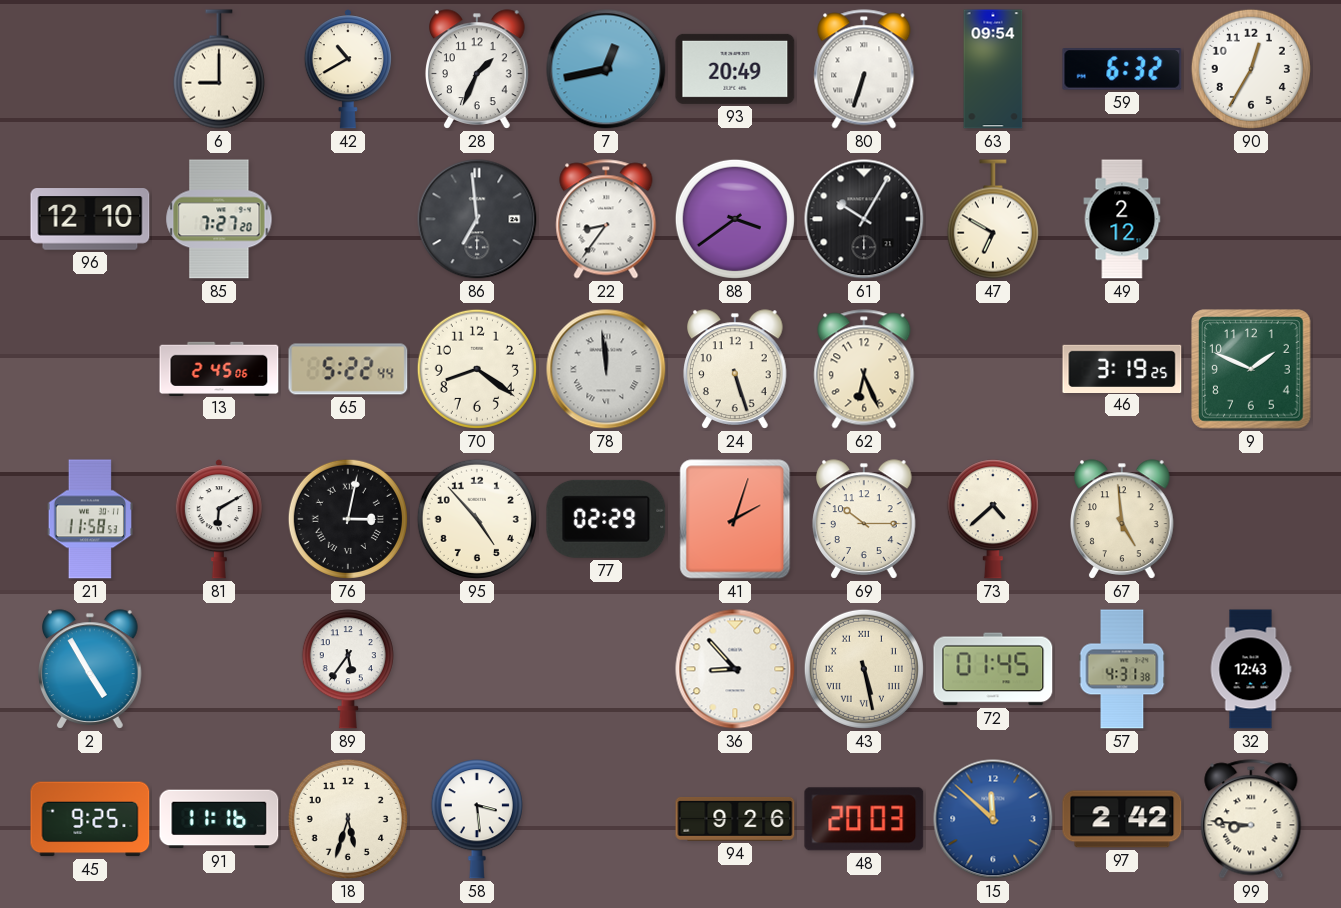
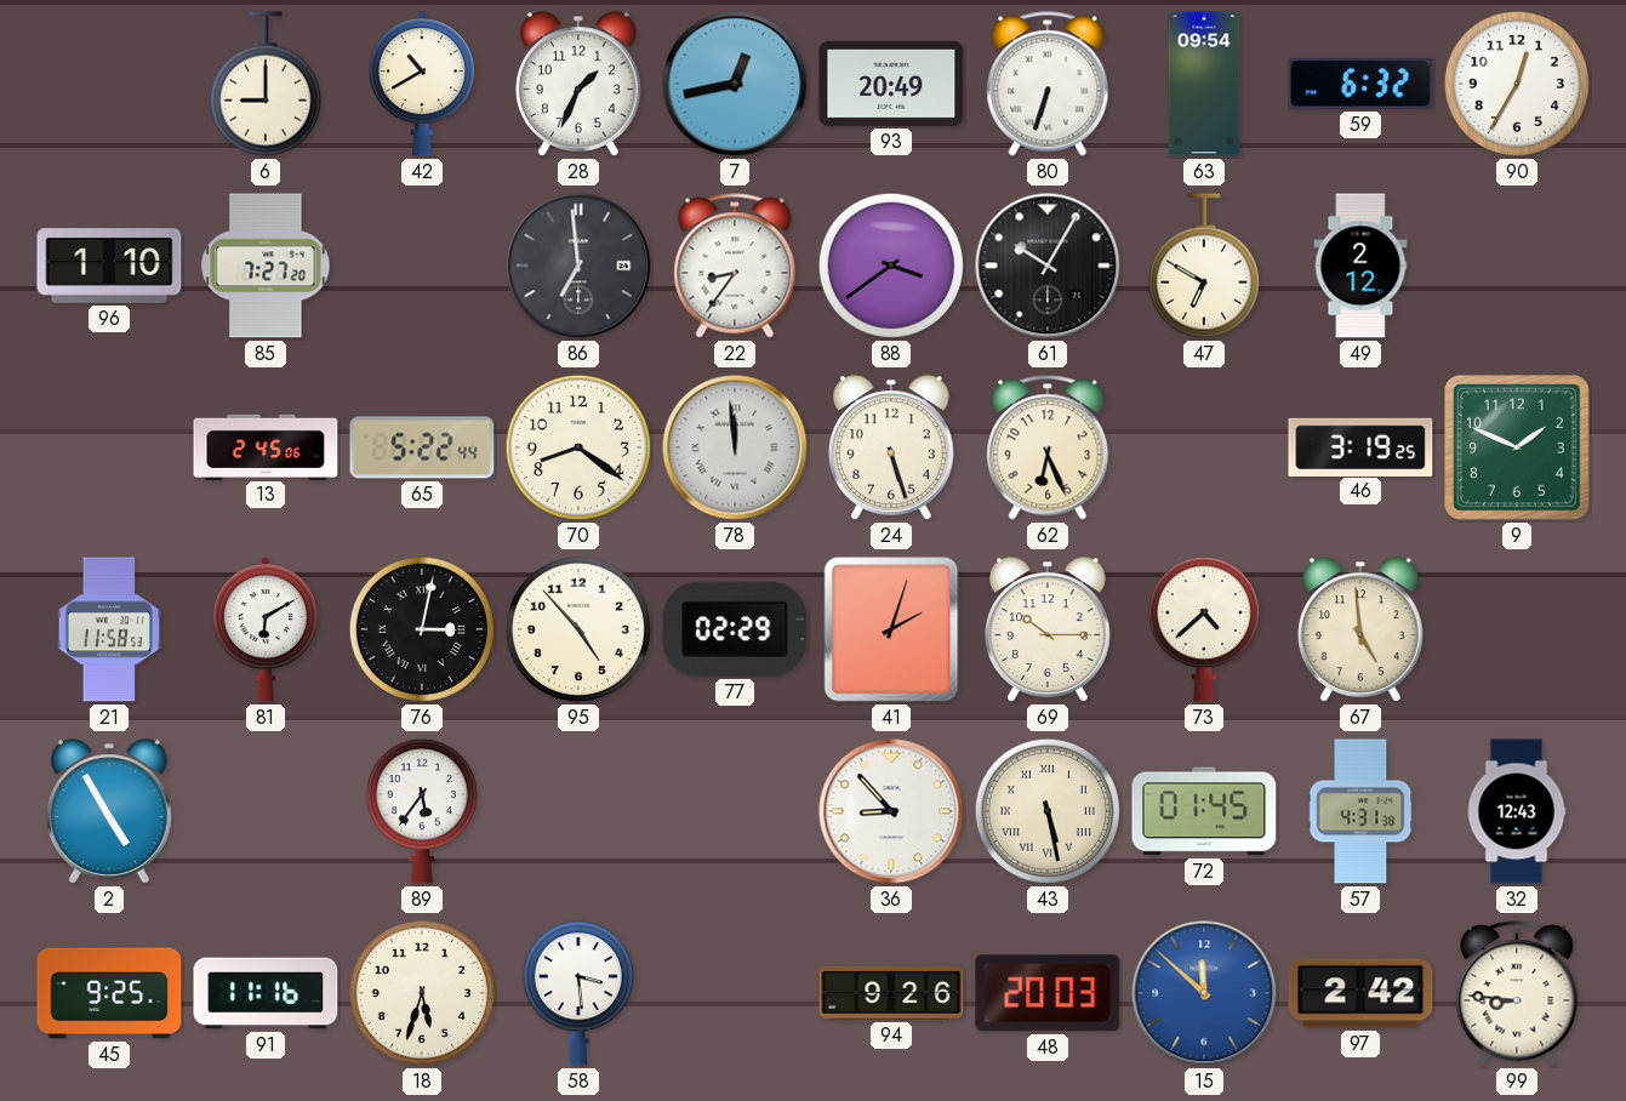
96: 12:10 -> 1:10
